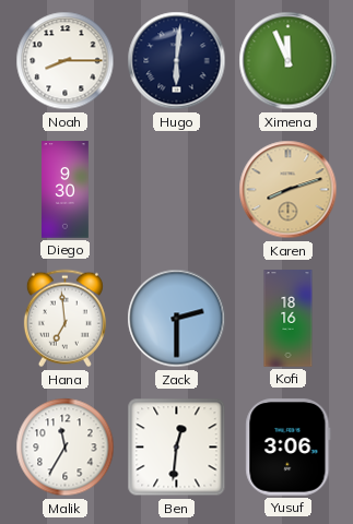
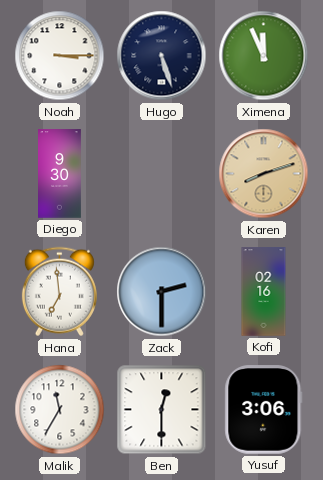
Noah: 8:15 -> 3:15
Hugo: 6:01 -> 5:27
Kofi: 18:16 -> 02:16
Ben: 12:31 -> 12:30
